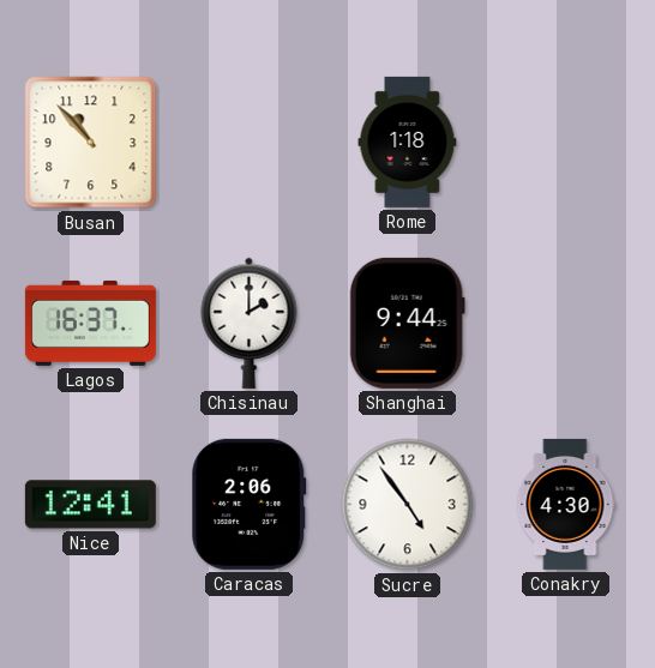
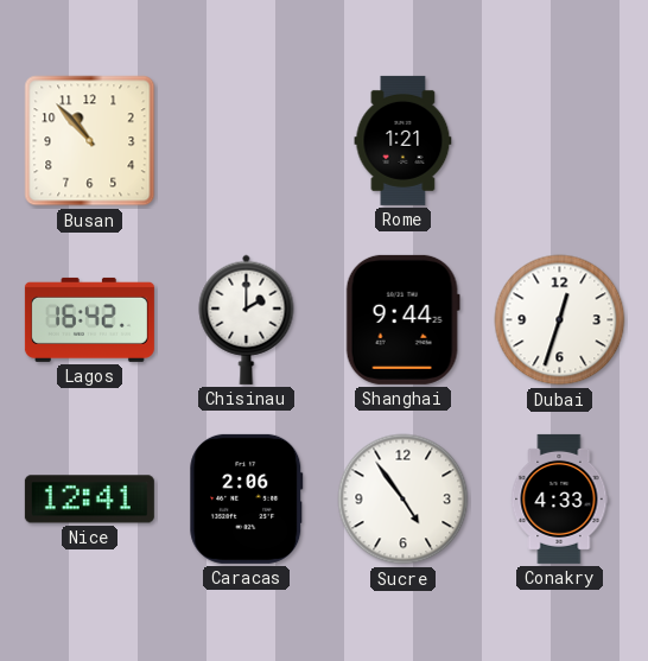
Rome: 1:18 -> 1:21
Lagos: 16:37 -> 16:42
Dubai: none -> 12:33
Conakry: 4:30 -> 4:33
